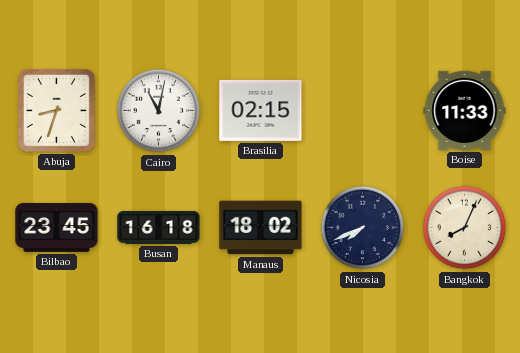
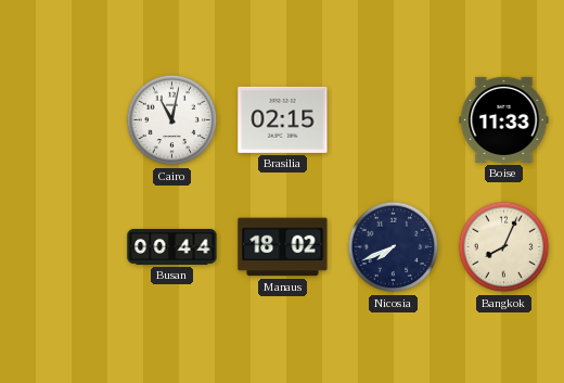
Abuja: 8:33 -> none
Bilbao: 23:45 -> none
Busan: 16:18 -> 00:44
